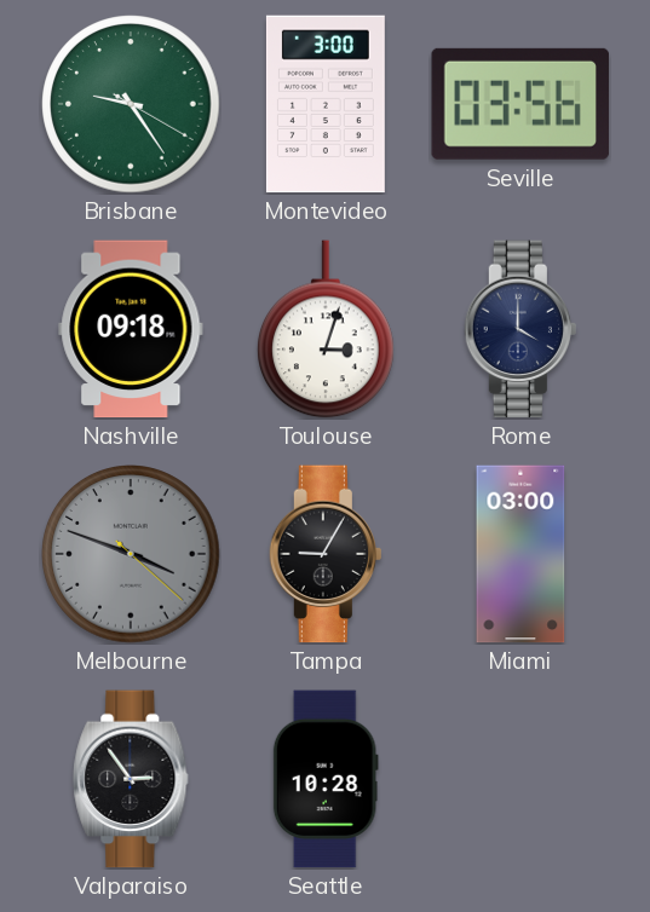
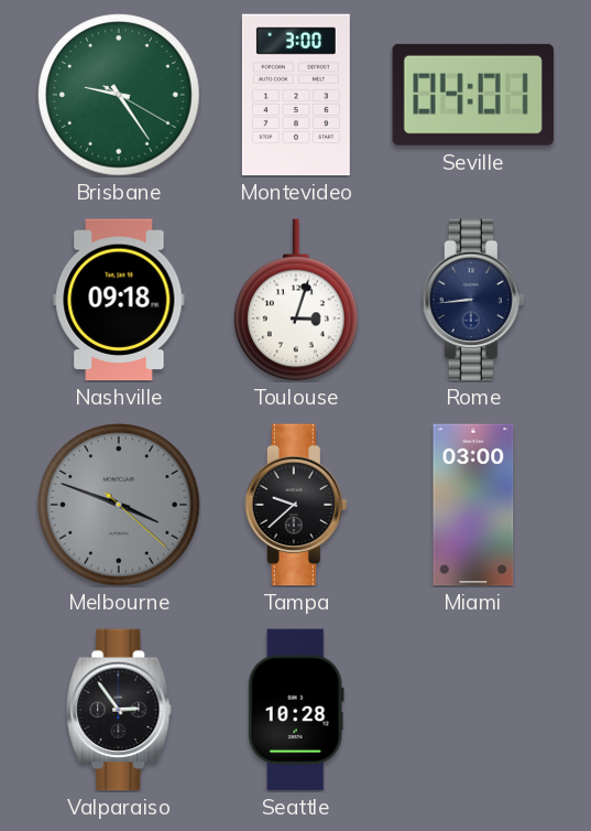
Seville: 03:56 -> 04:01
Rome: 4:00 -> 8:44
Tampa: 9:05 -> 9:38
